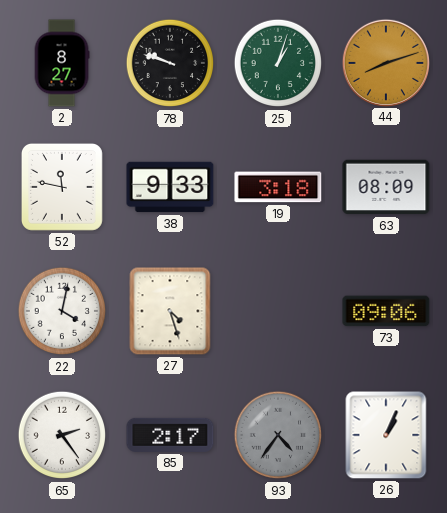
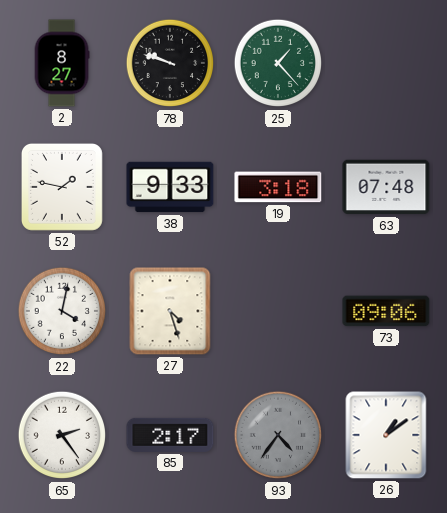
25: 1:03 -> 1:23
44: 8:12 -> none
52: 11:47 -> 1:47
63: 08:09 -> 07:48
26: 1:04 -> 1:09
